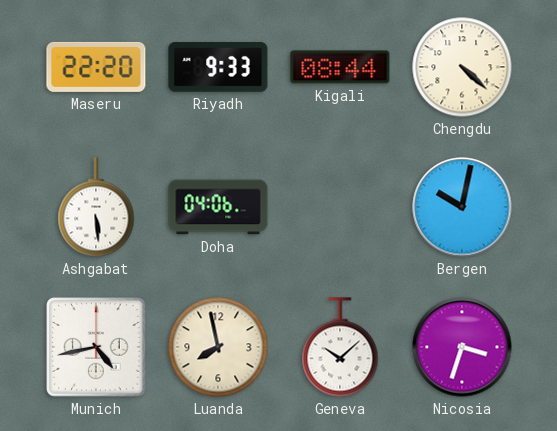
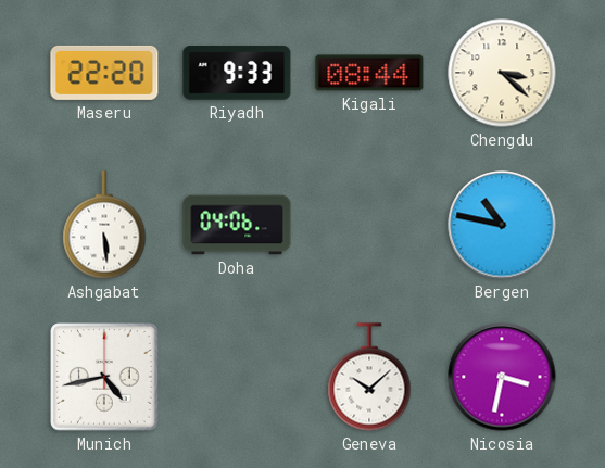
Chengdu: 4:22 -> 3:22
Bergen: 10:02 -> 10:47
Luanda: 7:58 -> none
Nicosia: 3:33 -> 3:32
